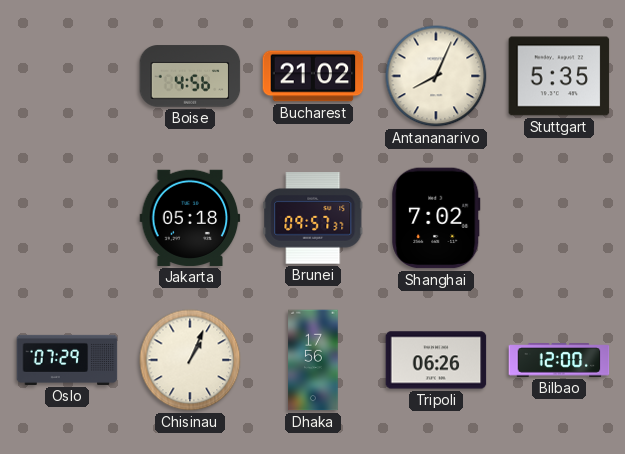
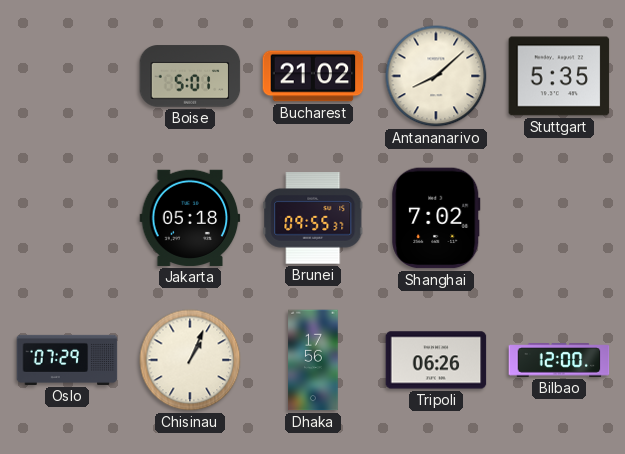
Boise: 4:56 -> 5:01
Antananarivo: 8:04 -> 8:08
Brunei: 09:57 -> 09:55
